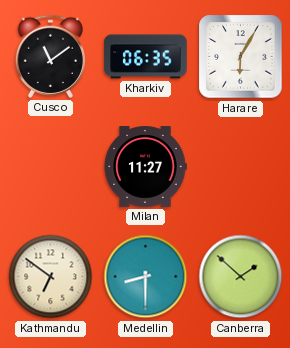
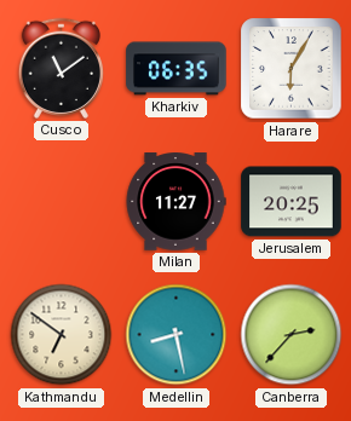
Jerusalem: none -> 20:25
Medellin: 8:30 -> 8:28
Canberra: 1:52 -> 2:37
